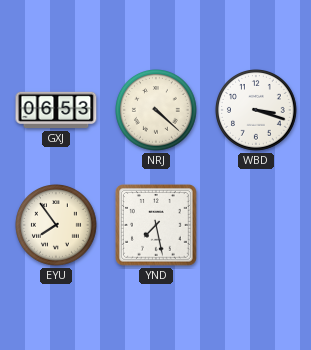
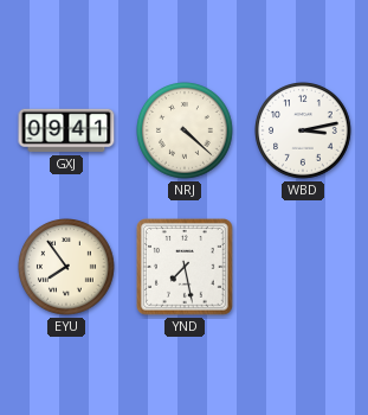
GXJ: 06:53 -> 09:41
WBD: 3:18 -> 3:13
